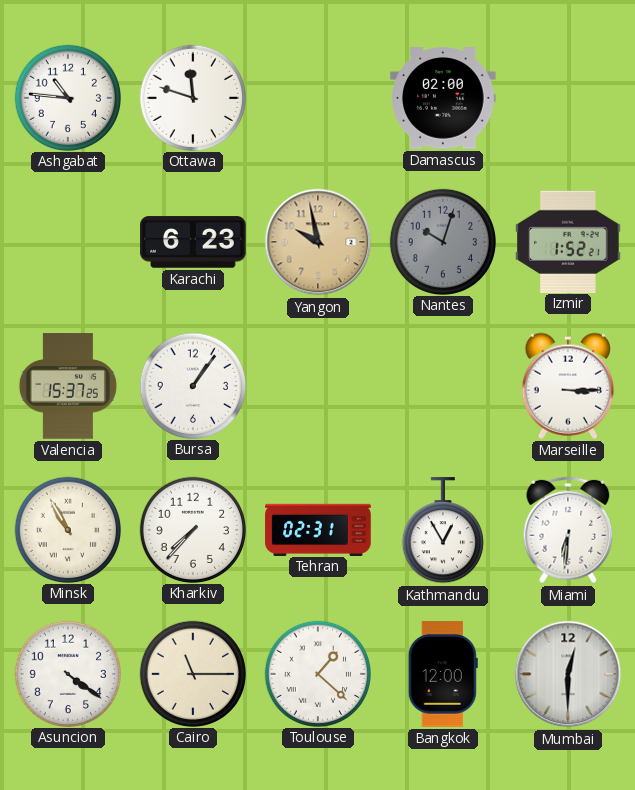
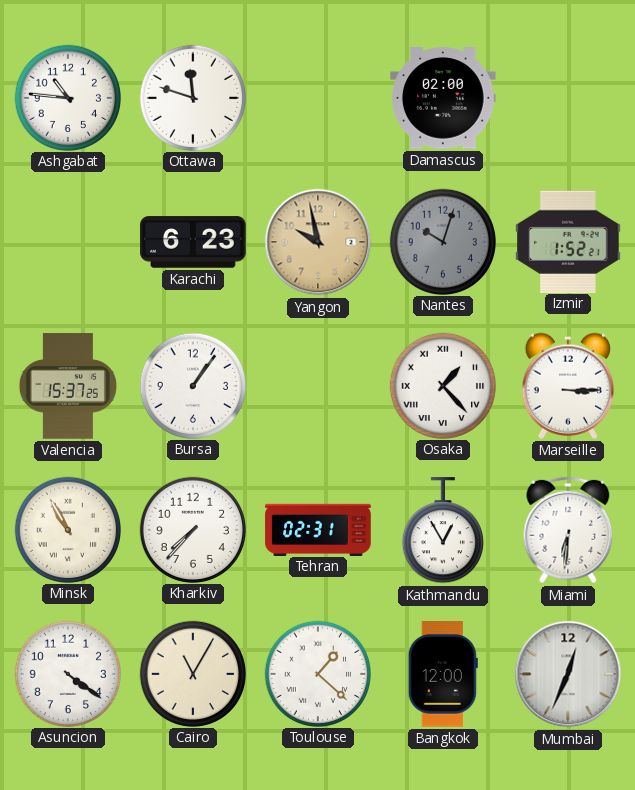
Osaka: none -> 1:23
Cairo: 11:15 -> 11:05
Mumbai: 12:30 -> 12:34
